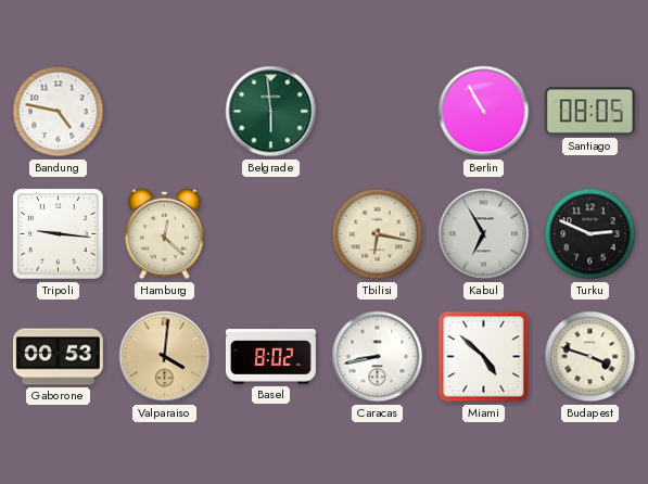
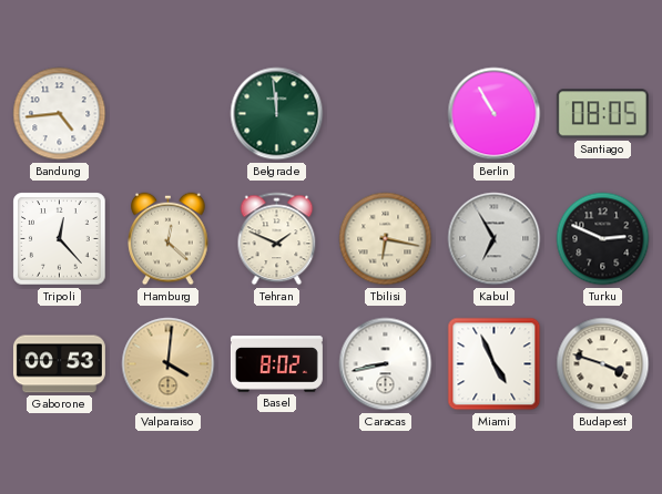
Bandung: 4:47 -> 4:44
Belgrade: 5:59 -> 11:59
Tripoli: 9:16 -> 12:23
Tehran: none -> 1:49
Miami: 4:52 -> 4:56
